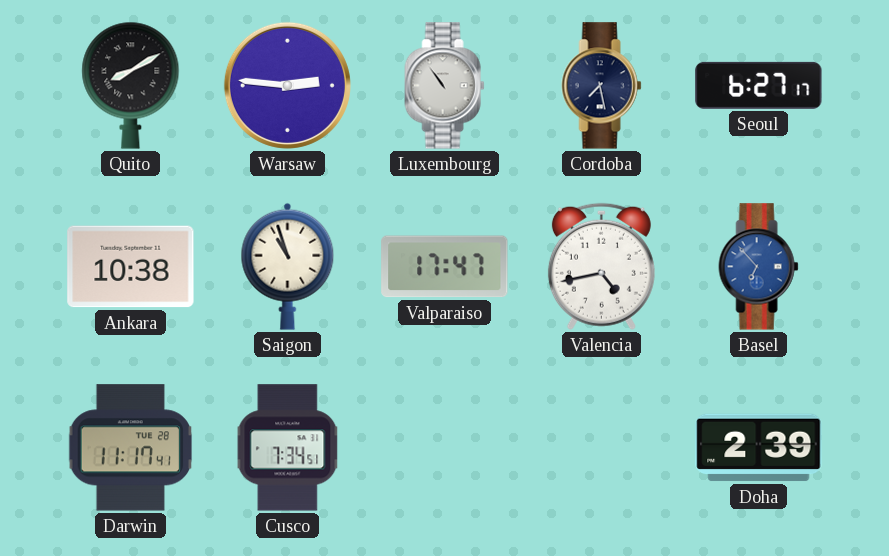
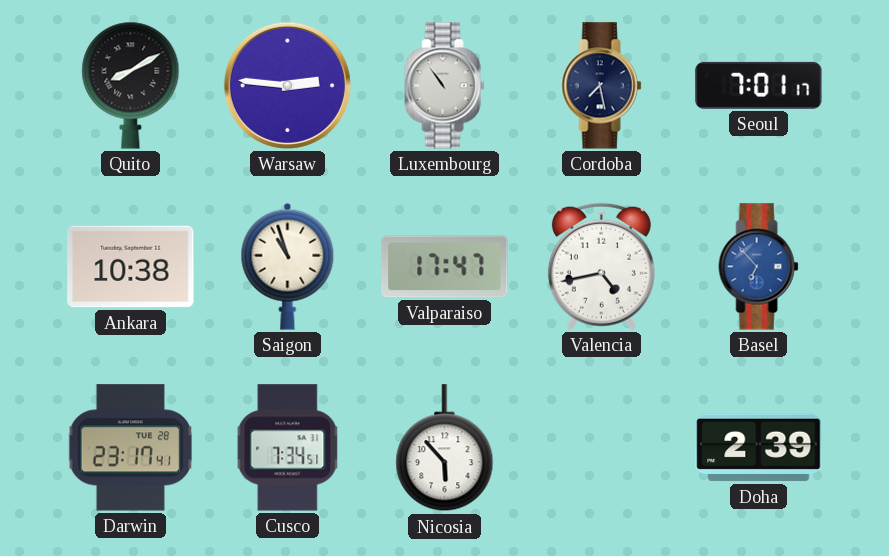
Seoul: 6:27 -> 7:01
Darwin: 11:17 -> 23:17
Nicosia: none -> 5:53
